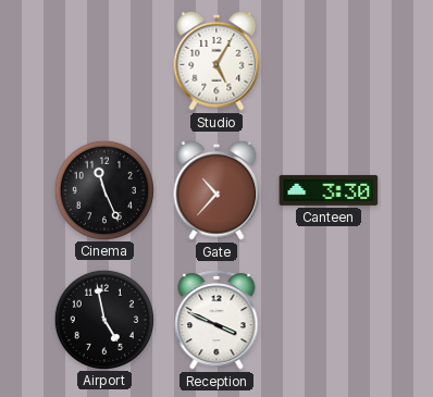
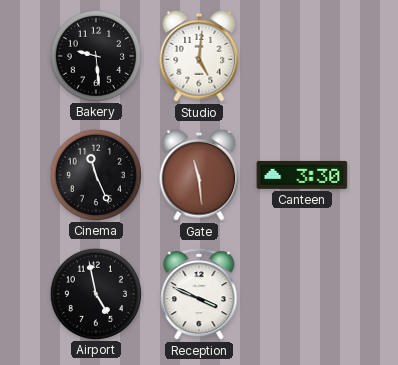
Bakery: none -> 9:29
Studio: 5:05 -> 5:01
Gate: 10:37 -> 11:29
